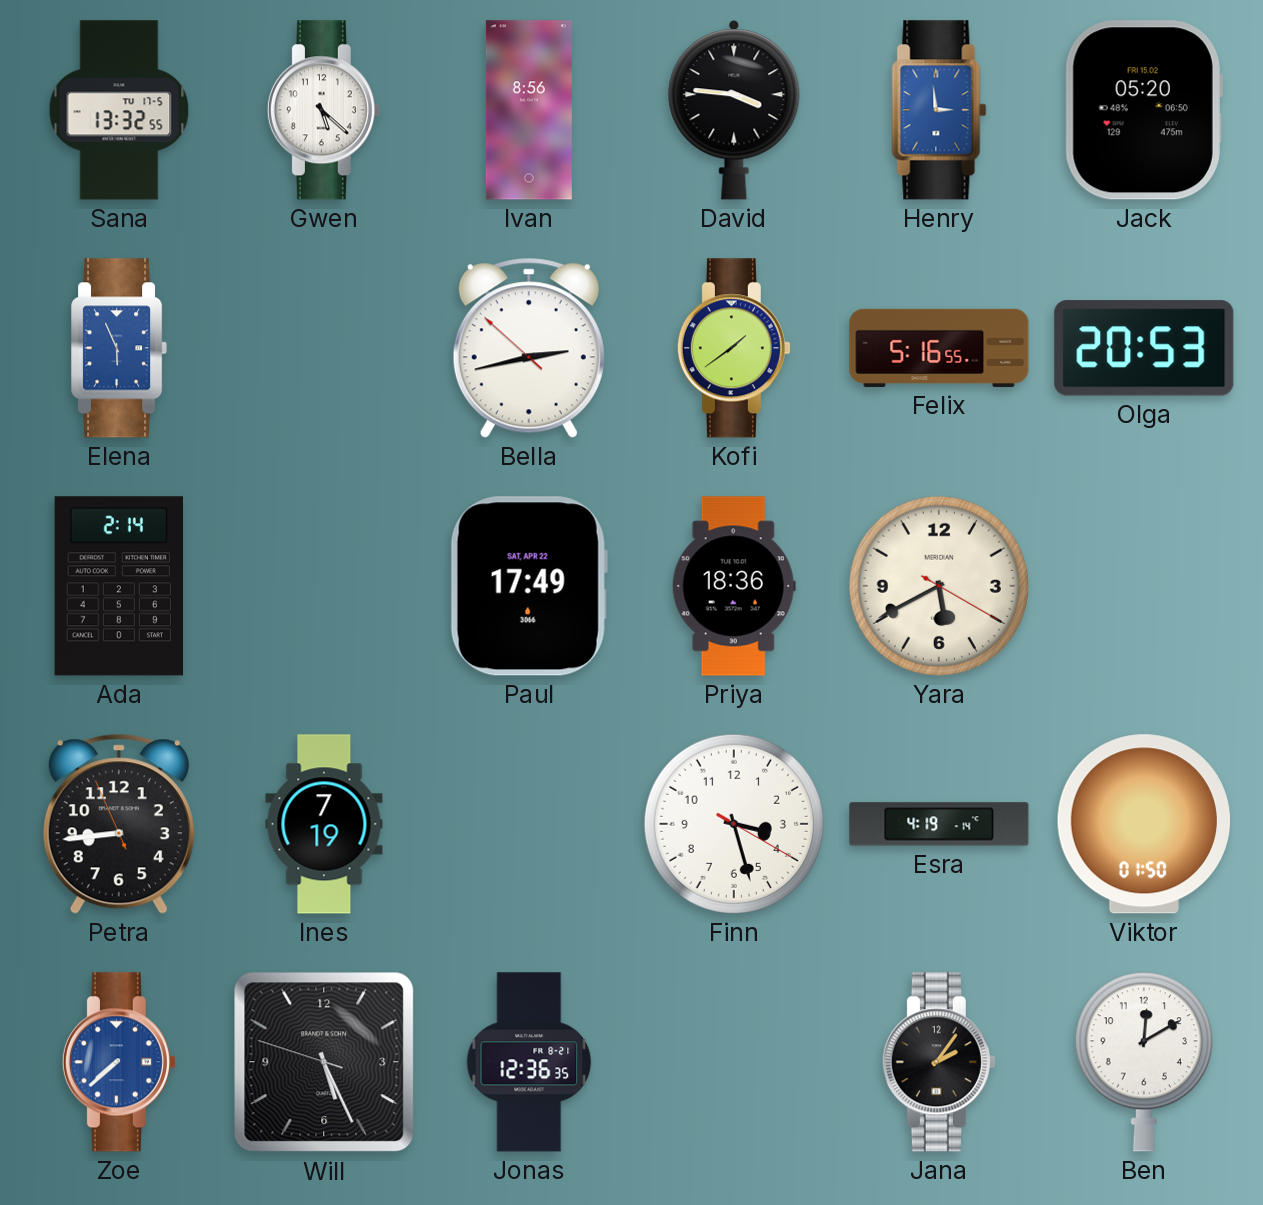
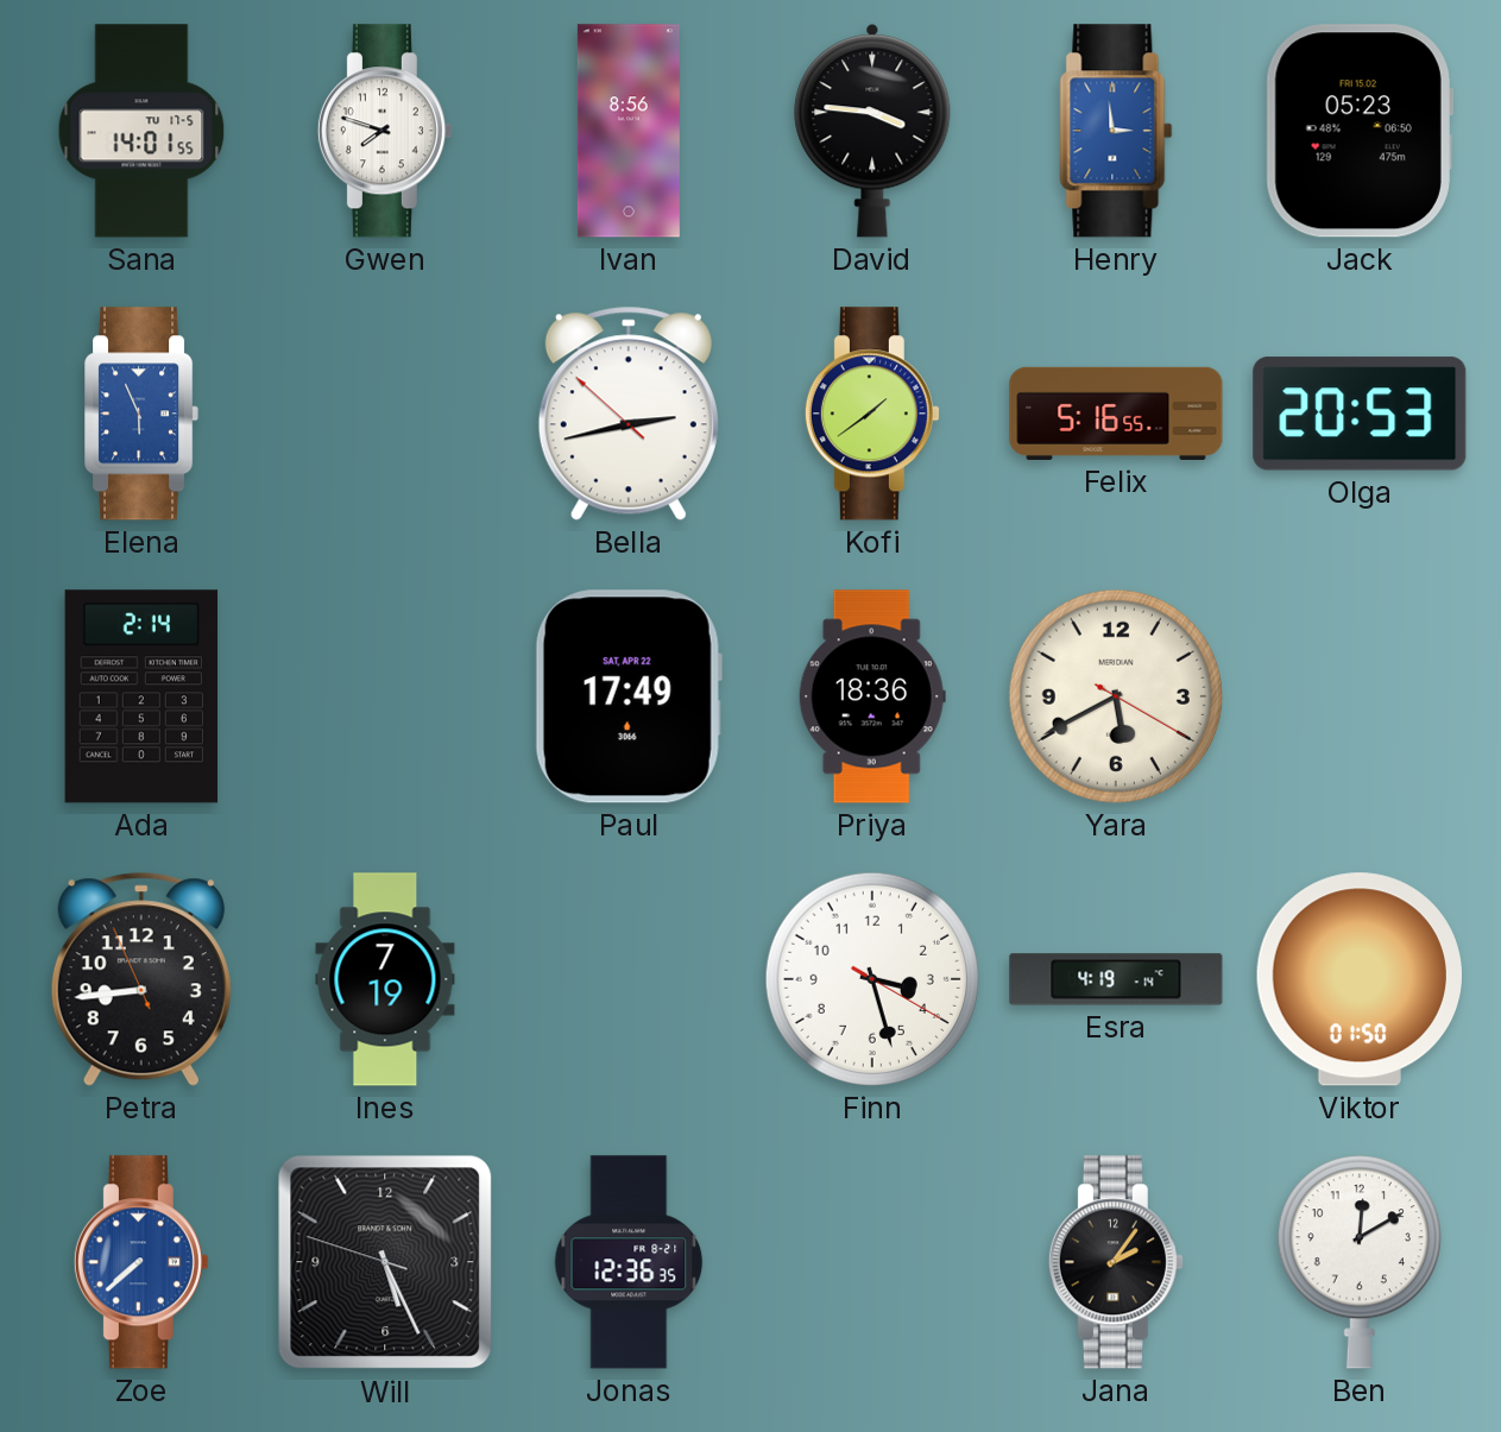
Sana: 13:32 -> 14:01
Gwen: 5:22 -> 7:48
Jack: 05:20 -> 05:23
